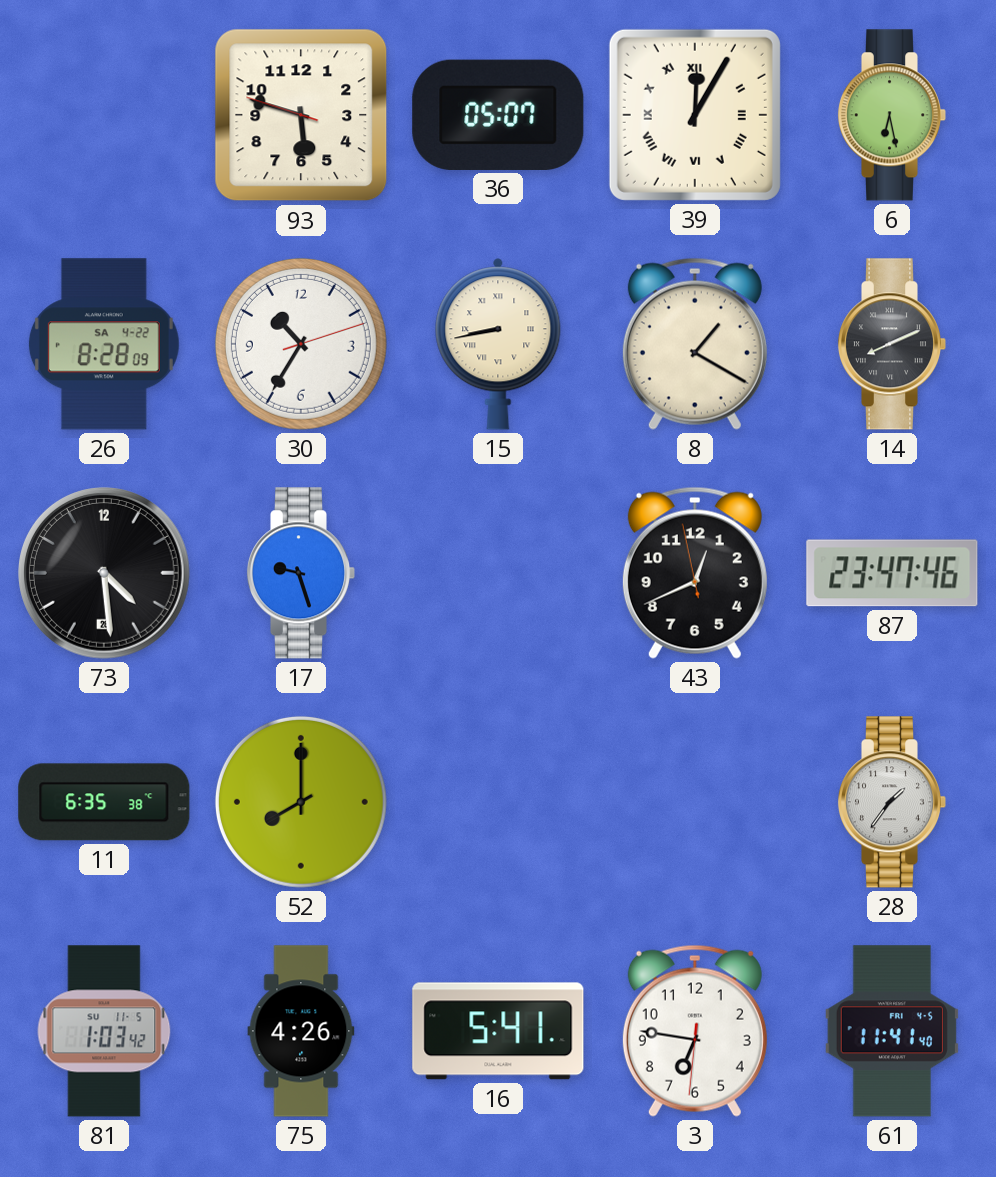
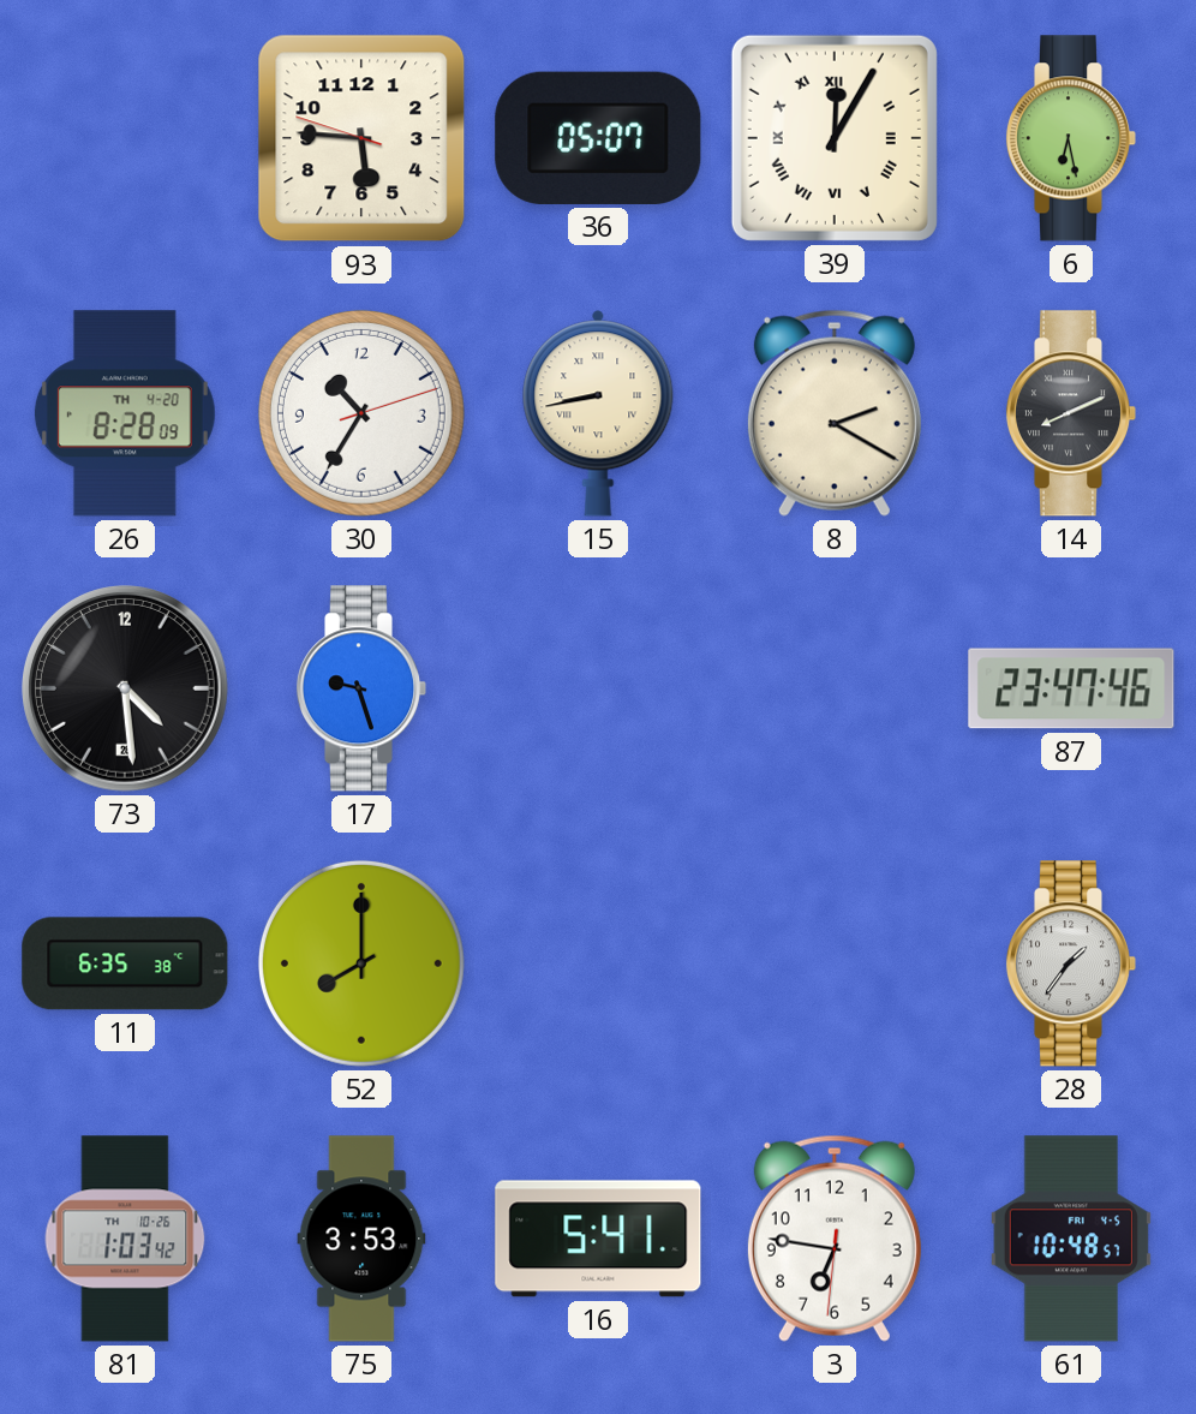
93: 5:47 -> 5:45
26 date: SA 4-22 -> TH 4-20
8: 1:20 -> 2:20
43: 12:40 -> none
81 date: SU 11-5 -> TH 10-26
75: 4:26 -> 3:53
61: 11:41 -> 10:48
